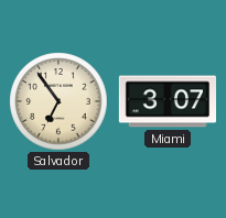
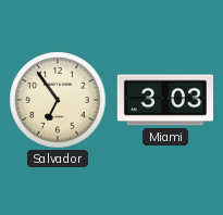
Miami: 3:07 -> 3:03
